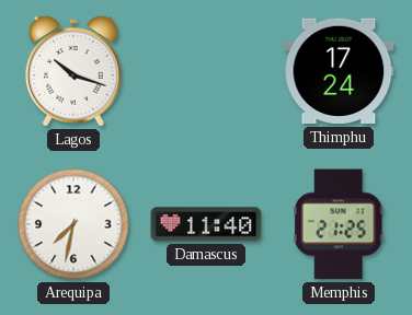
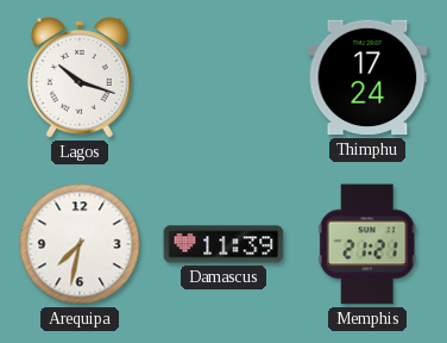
Damascus: 11:40 -> 11:39
Memphis: 21:25 -> 21:21
